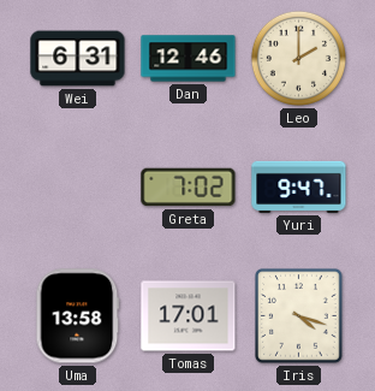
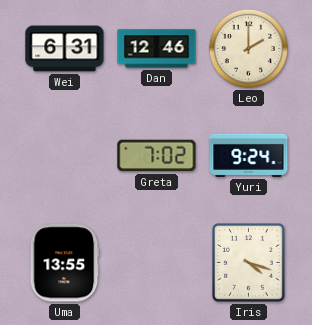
Yuri: 9:47 -> 9:24
Uma: 13:58 -> 13:55
Tomas: 17:01 -> none
